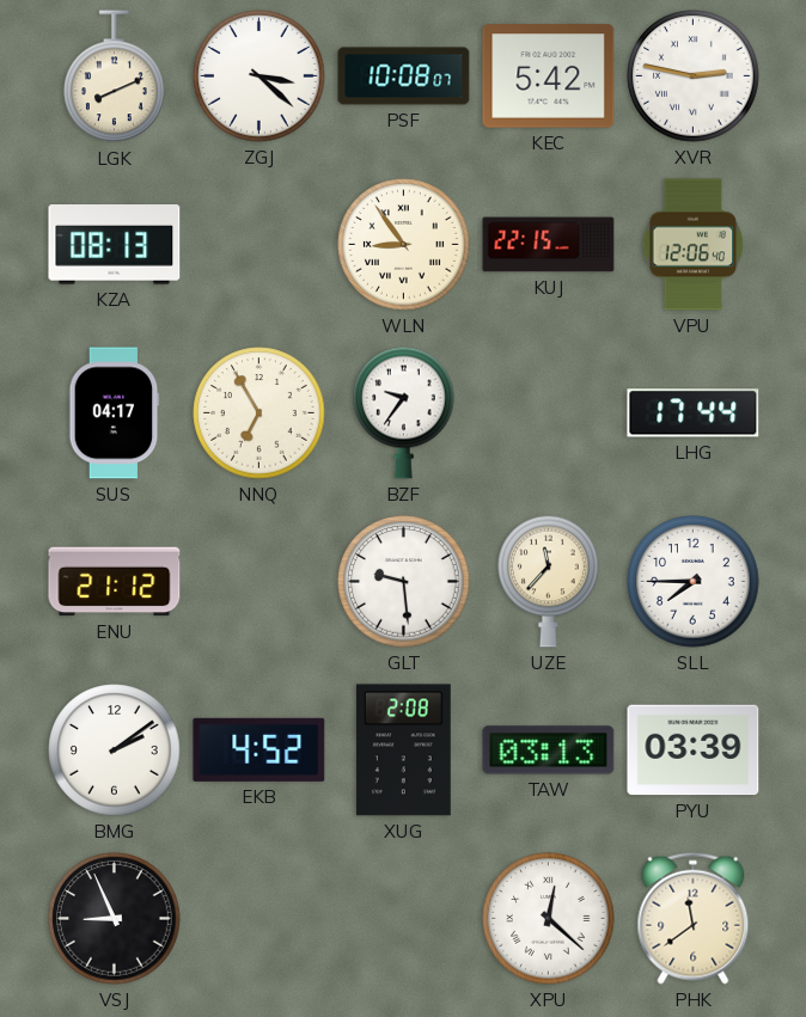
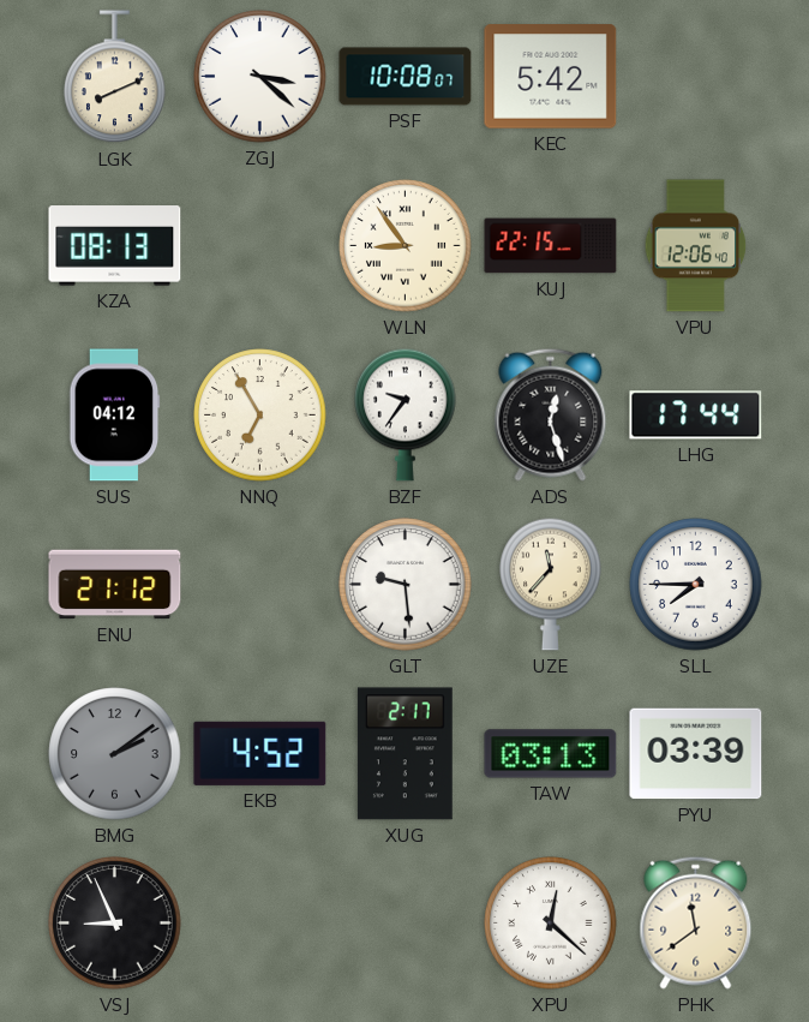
XVR: 2:47 -> none
SUS: 04:17 -> 04:12
ADS: none -> 12:27
BMG dial: white -> grey
XUG: 2:08 -> 2:17
